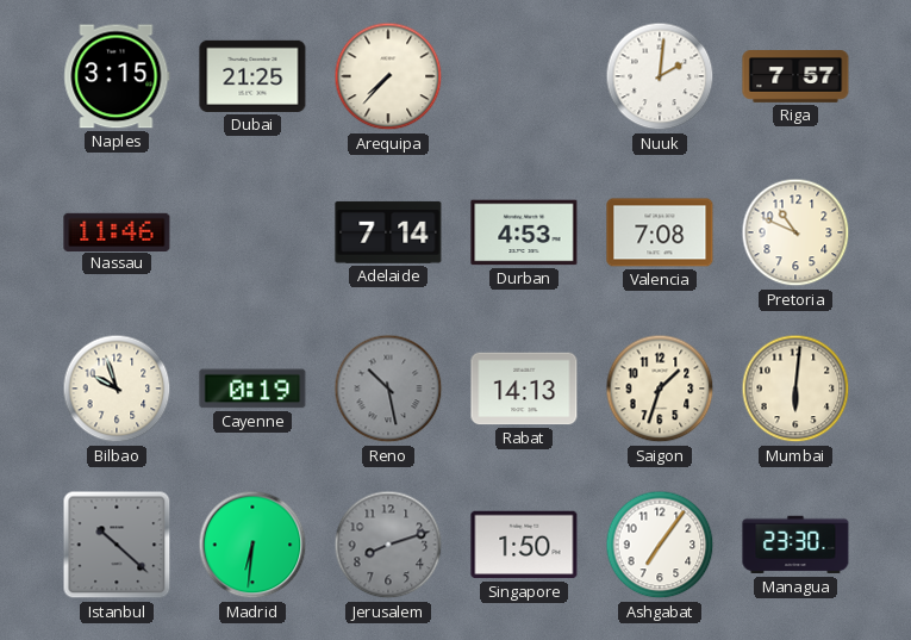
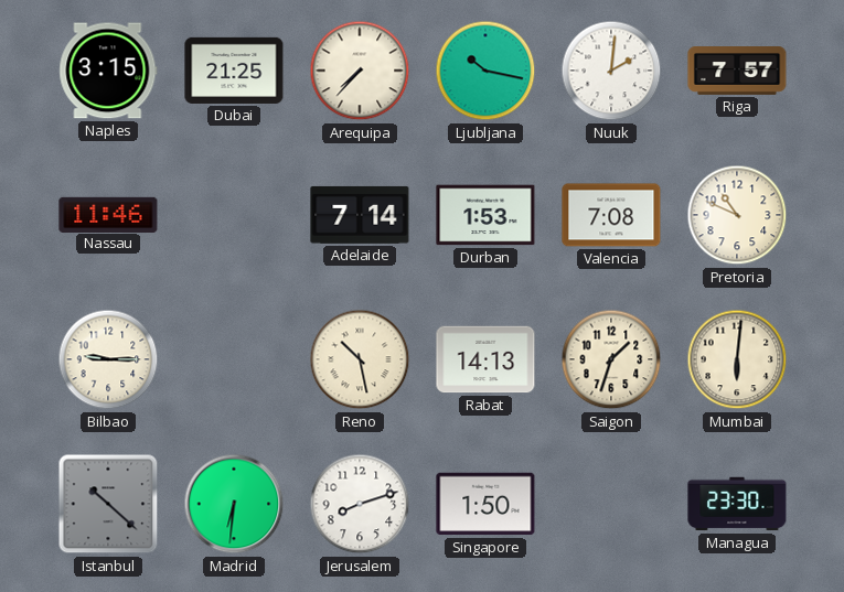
Ljubljana: none -> 10:17
Durban: 4:53 -> 1:53
Bilbao: 9:57 -> 9:15
Cayenne: 0:19 -> none
Reno dial: grey -> cream
Jerusalem dial: grey -> white
Ashgabat: 7:06 -> none
